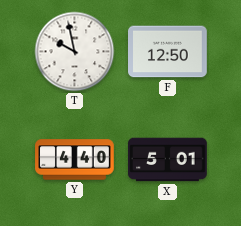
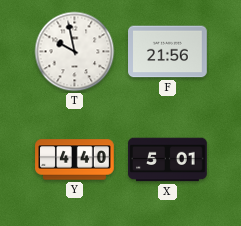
F: 12:50 -> 21:56
